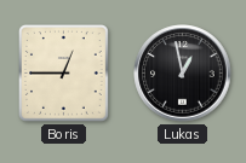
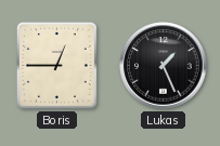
Lukas: 12:58 -> 1:26
